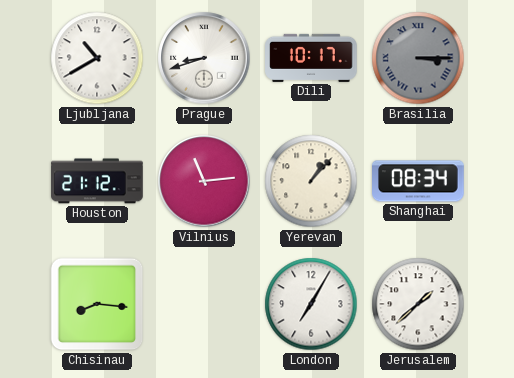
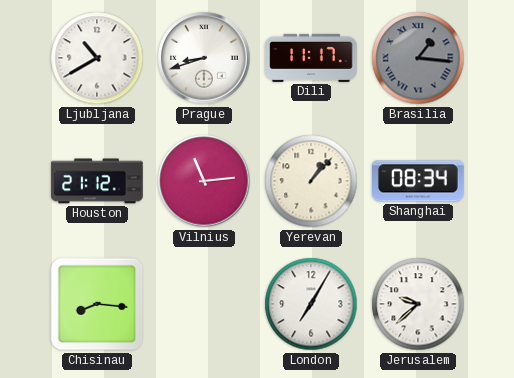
Dili: 10:17 -> 11:17
Brasilia: 3:15 -> 1:16
Jerusalem: 1:38 -> 9:38
